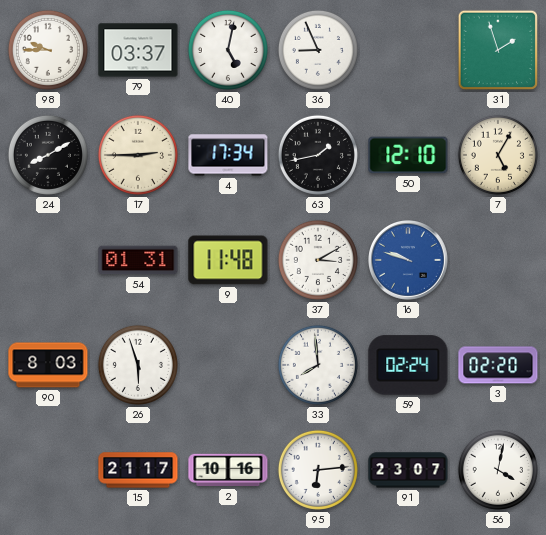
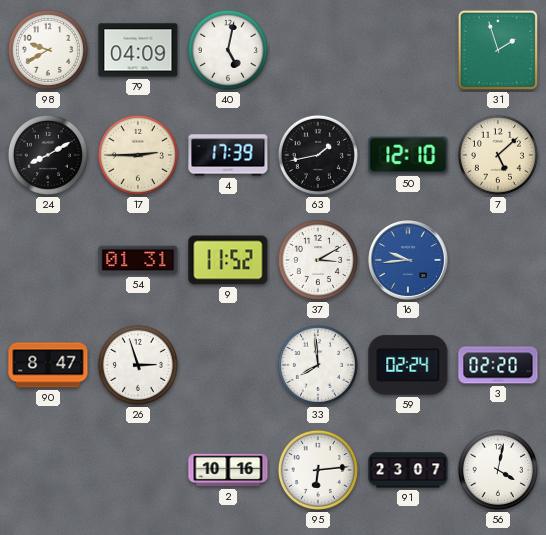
98: 9:45 -> 9:40
79: 03:37 -> 04:09
36: 8:56 -> none
4: 17:34 -> 17:39
7: 5:05 -> 5:08
9: 11:48 -> 11:52
16: 9:48 -> 9:44
90: 8:03 -> 8:47
26: 5:57 -> 2:57
15: 21:17 -> none
